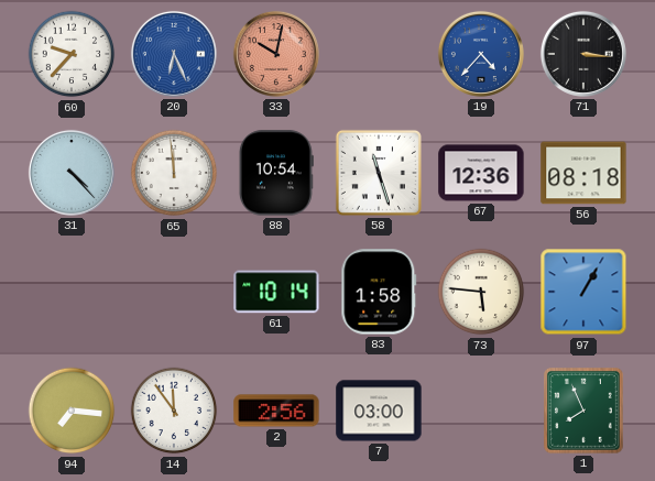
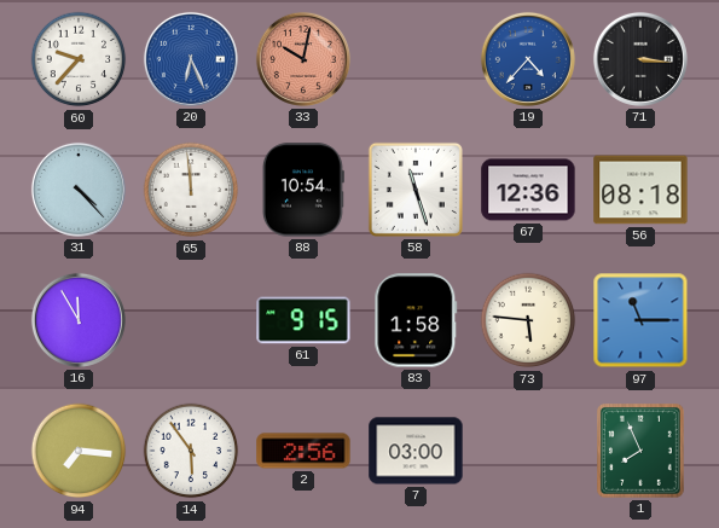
16: none -> 11:55
61: 10:14 -> 9:15
97: 1:05 -> 11:15
14: 11:54 -> 5:54
